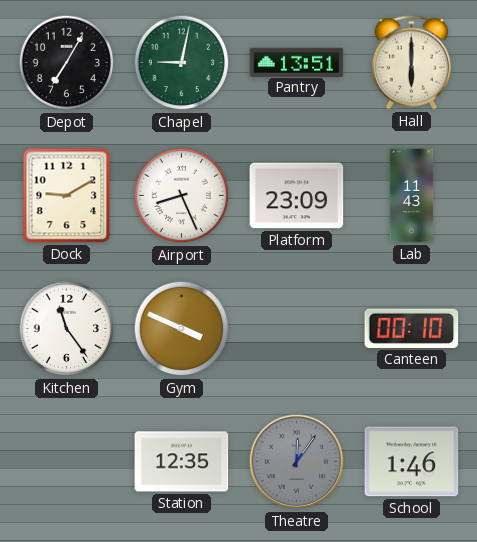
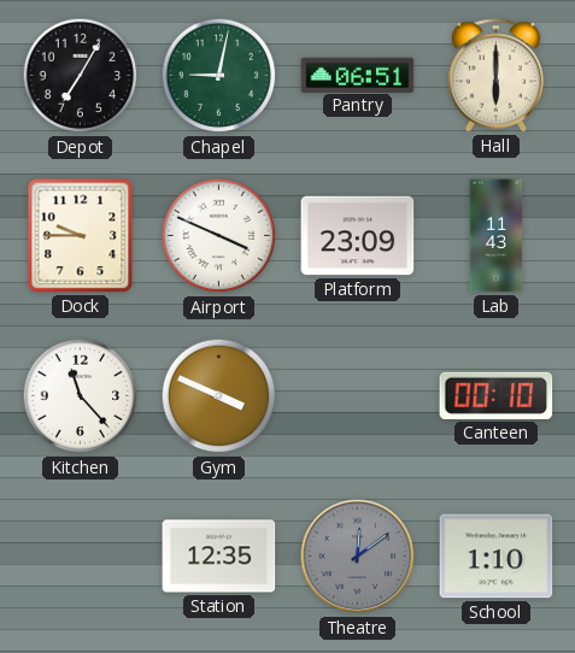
Pantry: 13:51 -> 06:51
Dock: 9:10 -> 9:45
Airport: 8:26 -> 3:49
Kitchen: 11:24 -> 11:23
Theatre: 12:06 -> 12:09
School: 1:46 -> 1:10
